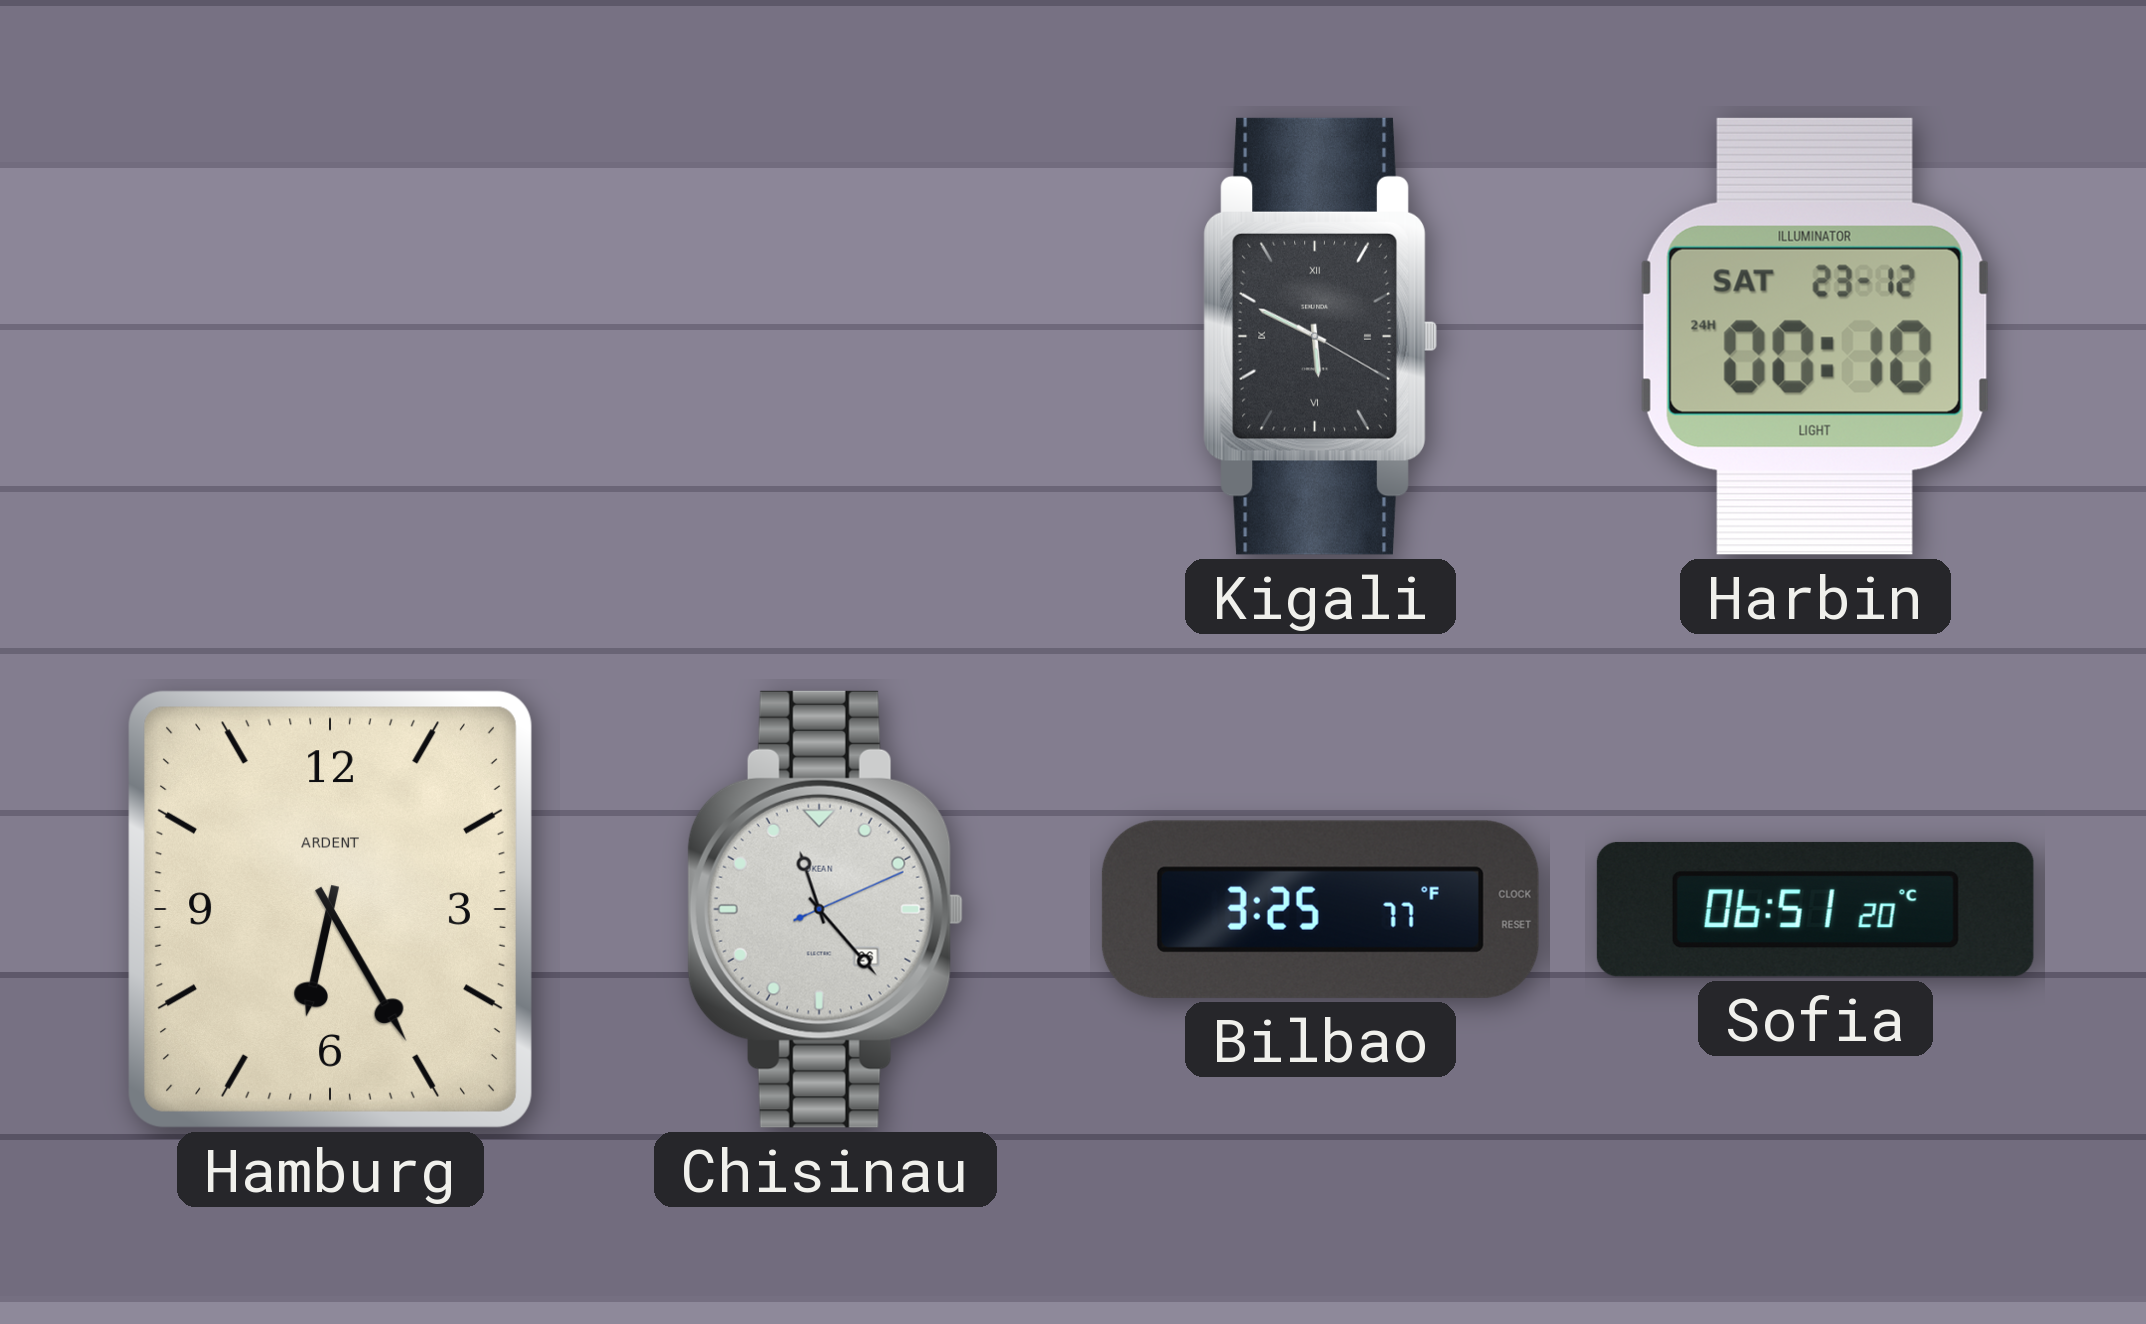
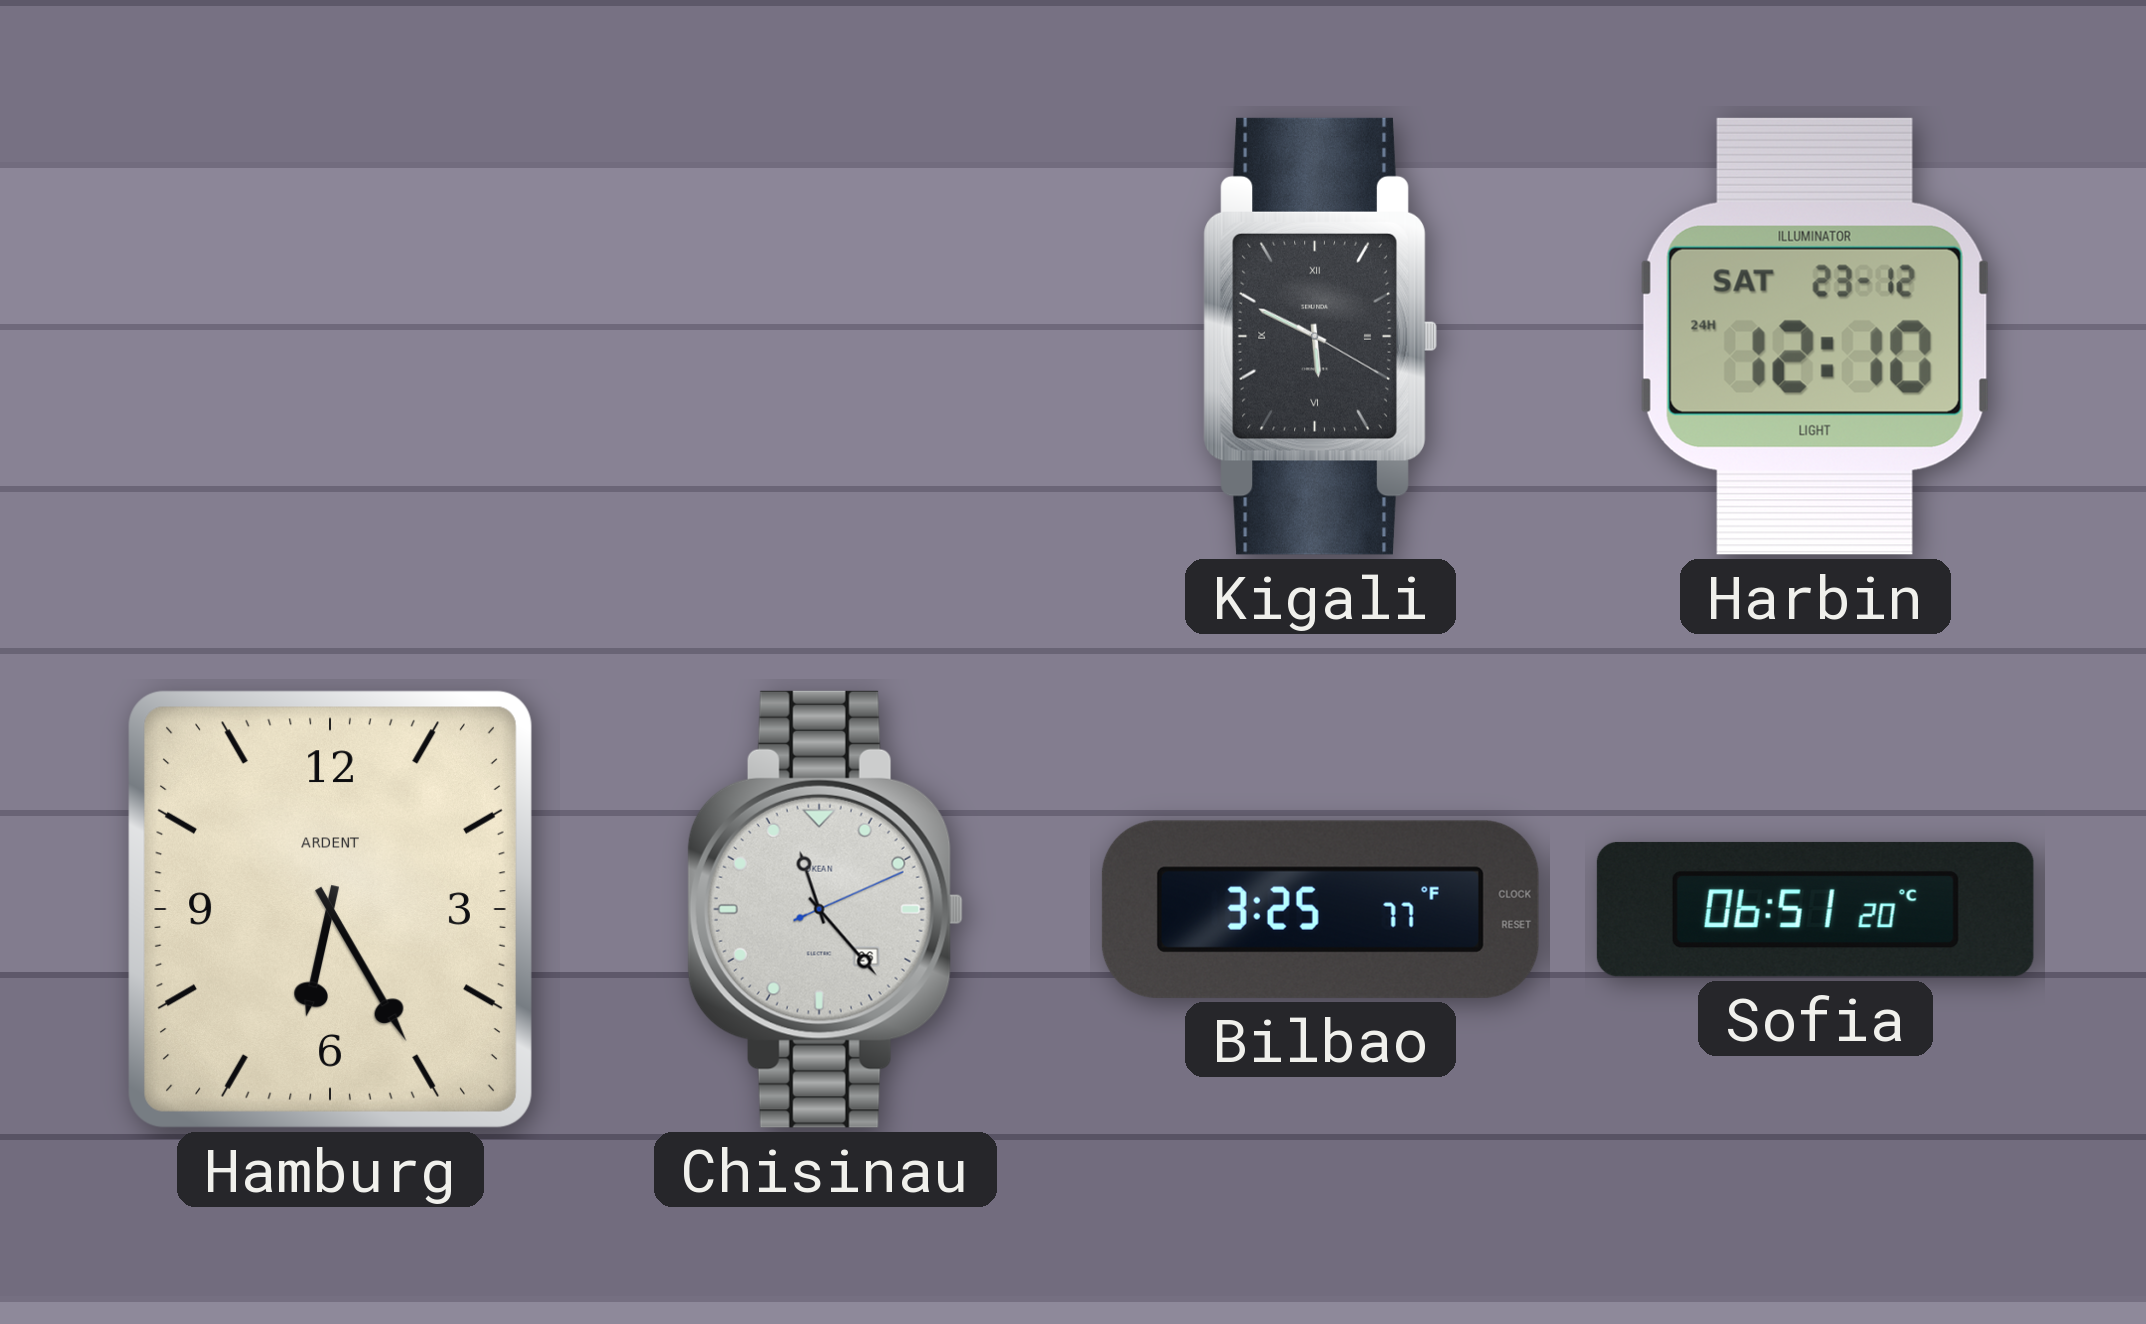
Harbin: 00:10 -> 12:10
